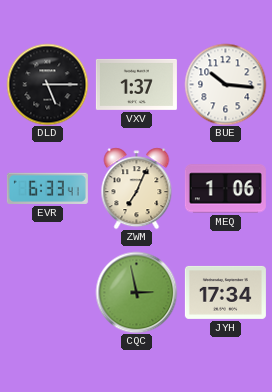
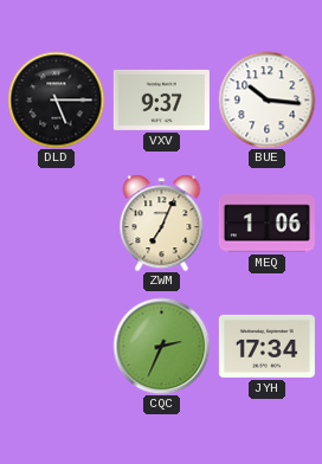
VXV: 1:37 -> 9:37
EVR: 6:33 -> none
CQC: 2:58 -> 2:34
